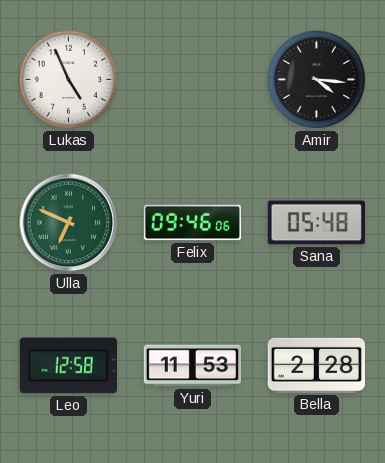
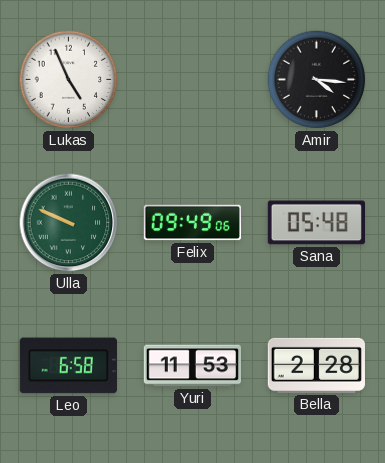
Ulla: 6:49 -> 9:49
Felix: 09:46 -> 09:49
Leo: 12:58 -> 6:58
